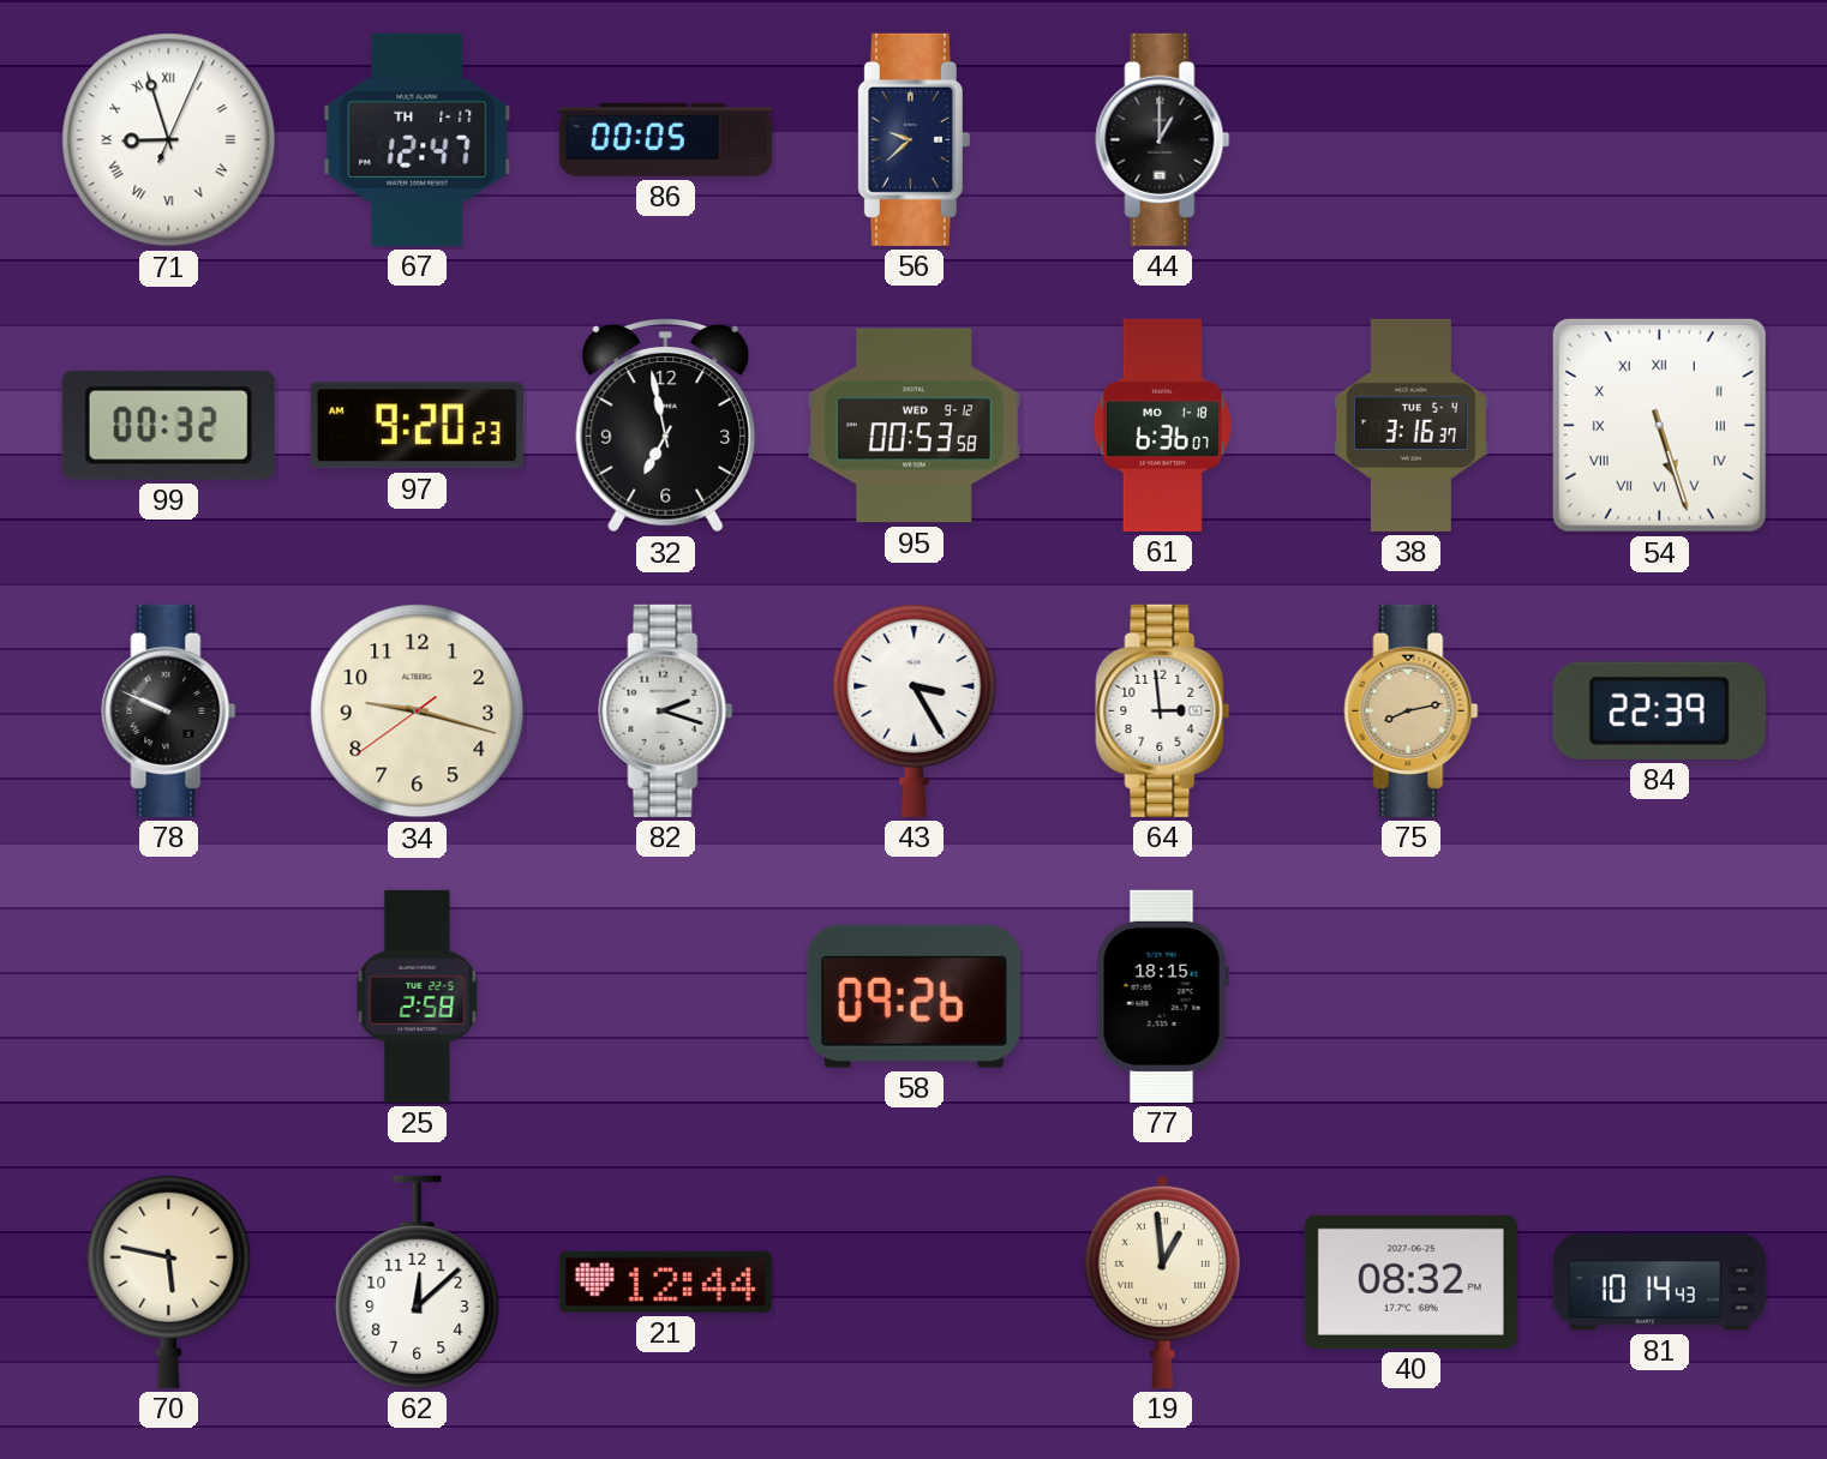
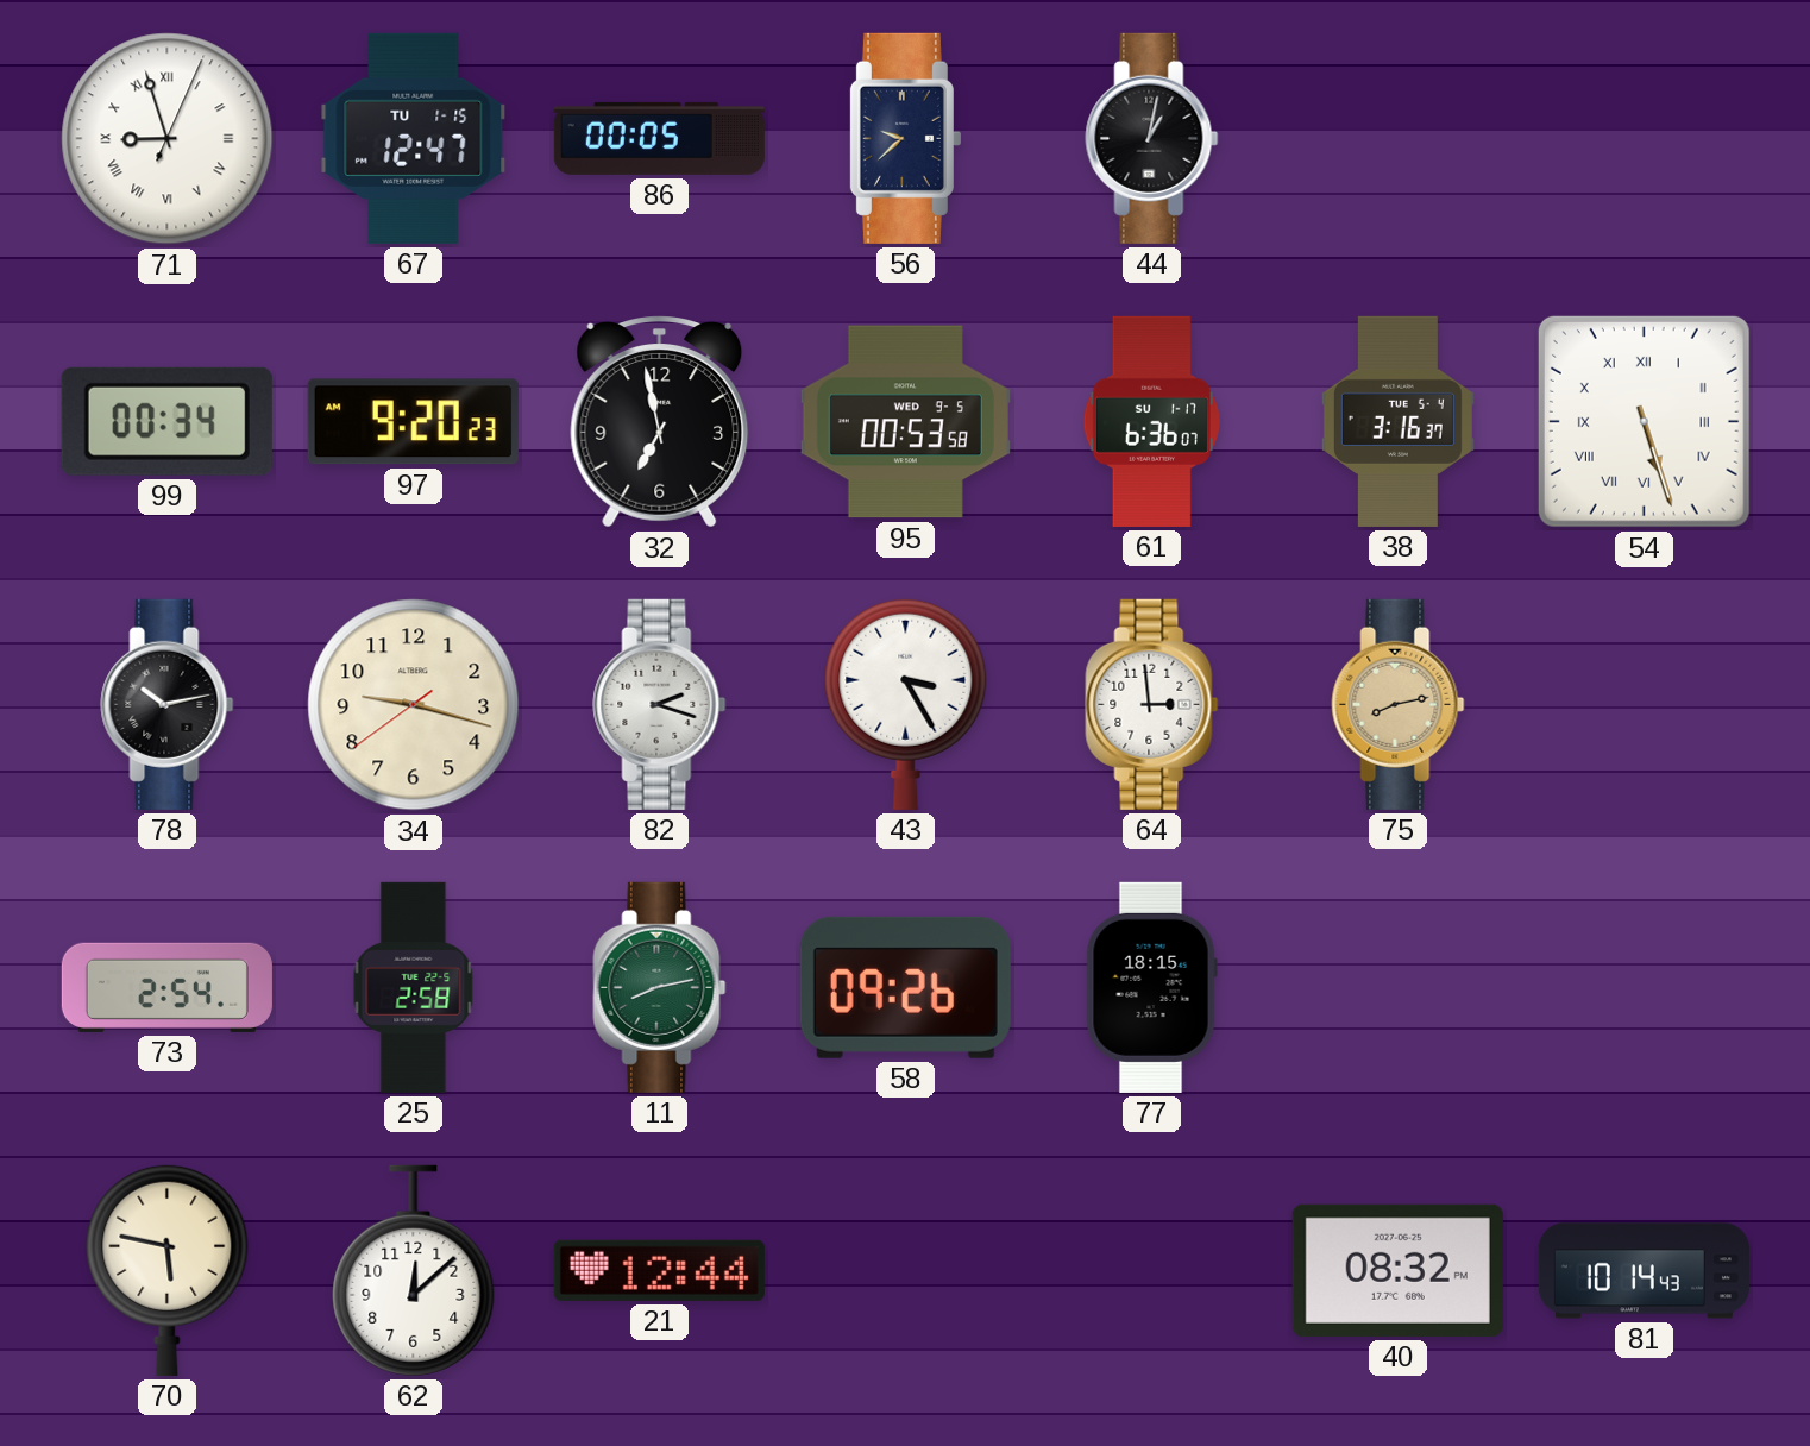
67 date: TH 1-17 -> TU 1-15
44: 1:00 -> 1:02
99: 00:32 -> 00:34
95 date: WED 9-12 -> WED 9-5
61 date: MO 1-18 -> SU 1-17
78: 9:49 -> 10:13
84: 22:39 -> none
73: none -> 2:54
11: none -> 8:13
19: 12:59 -> none
